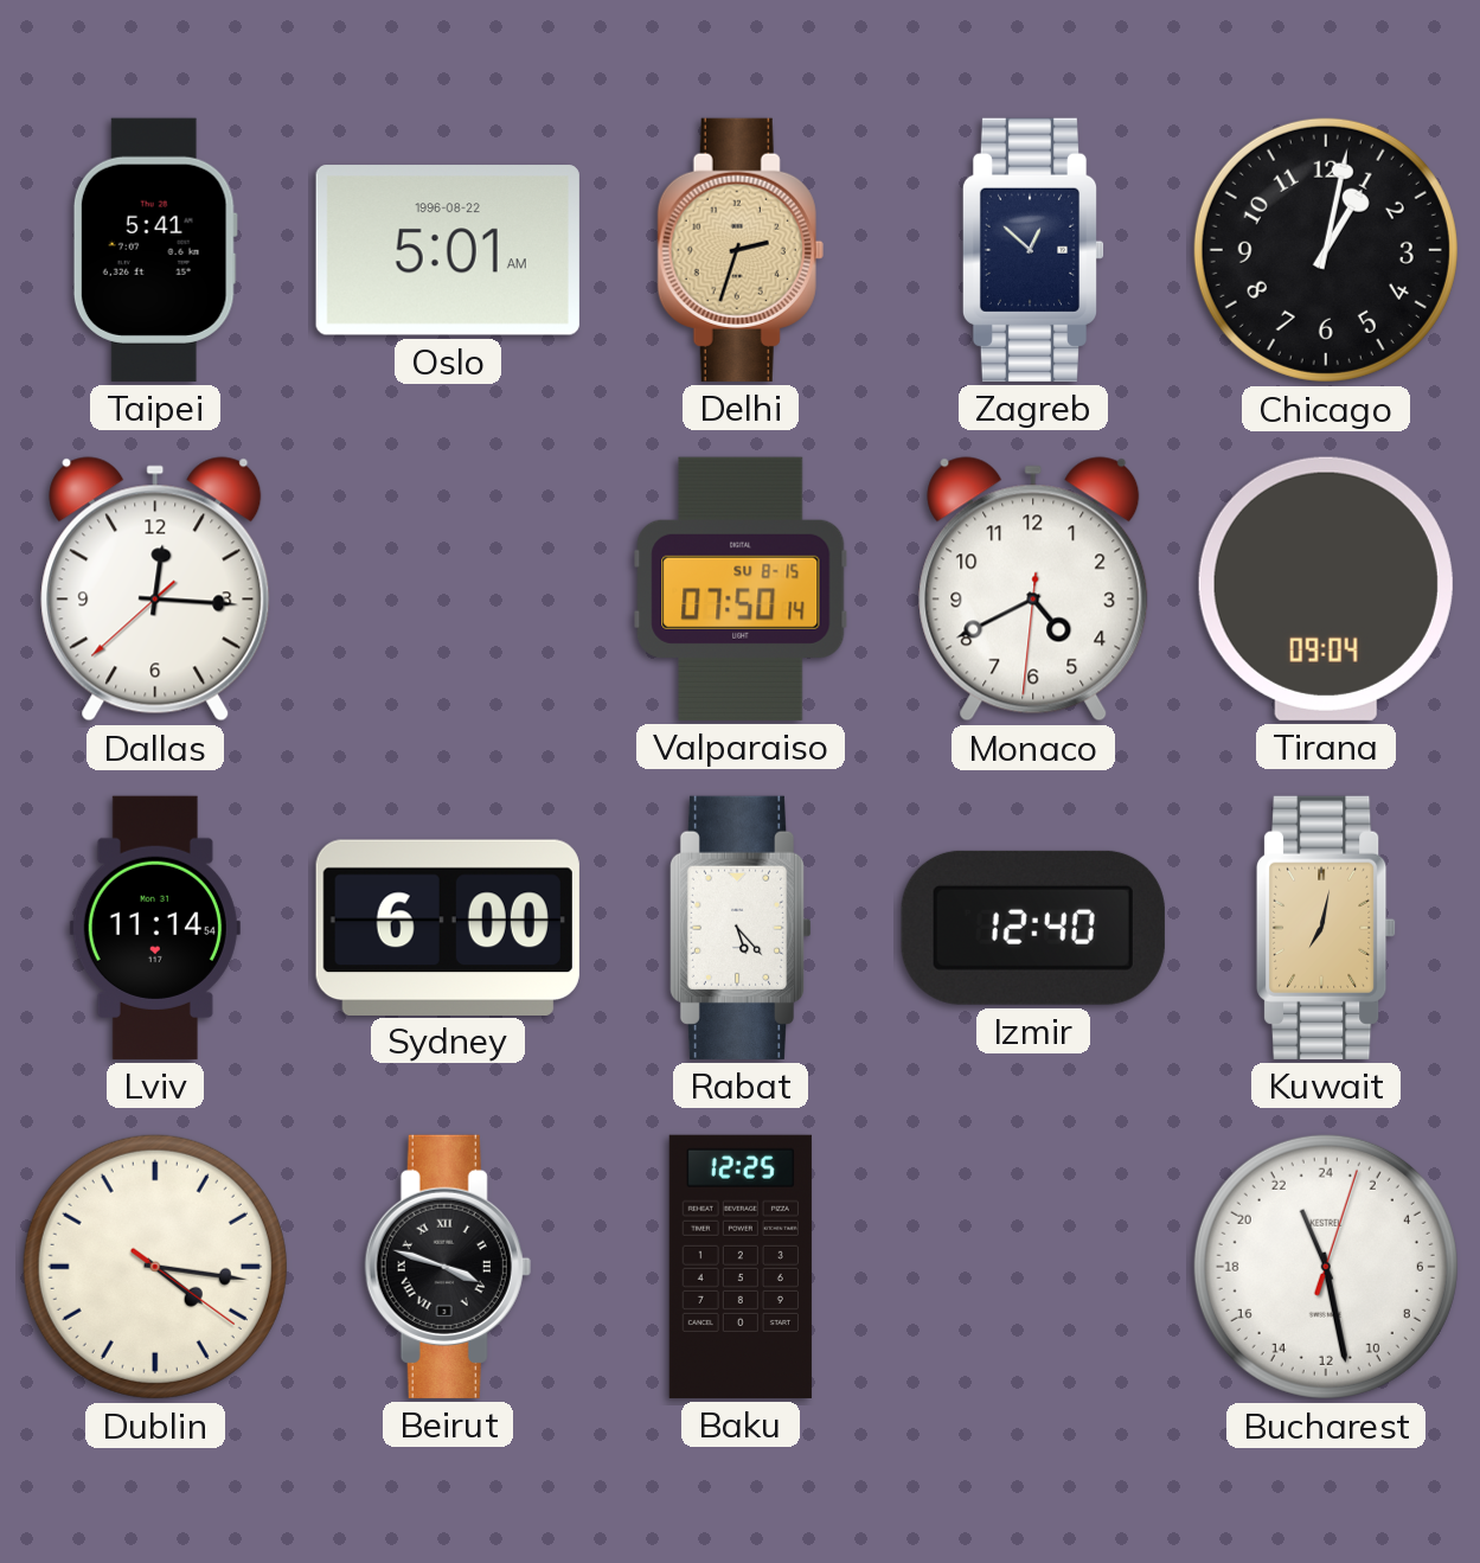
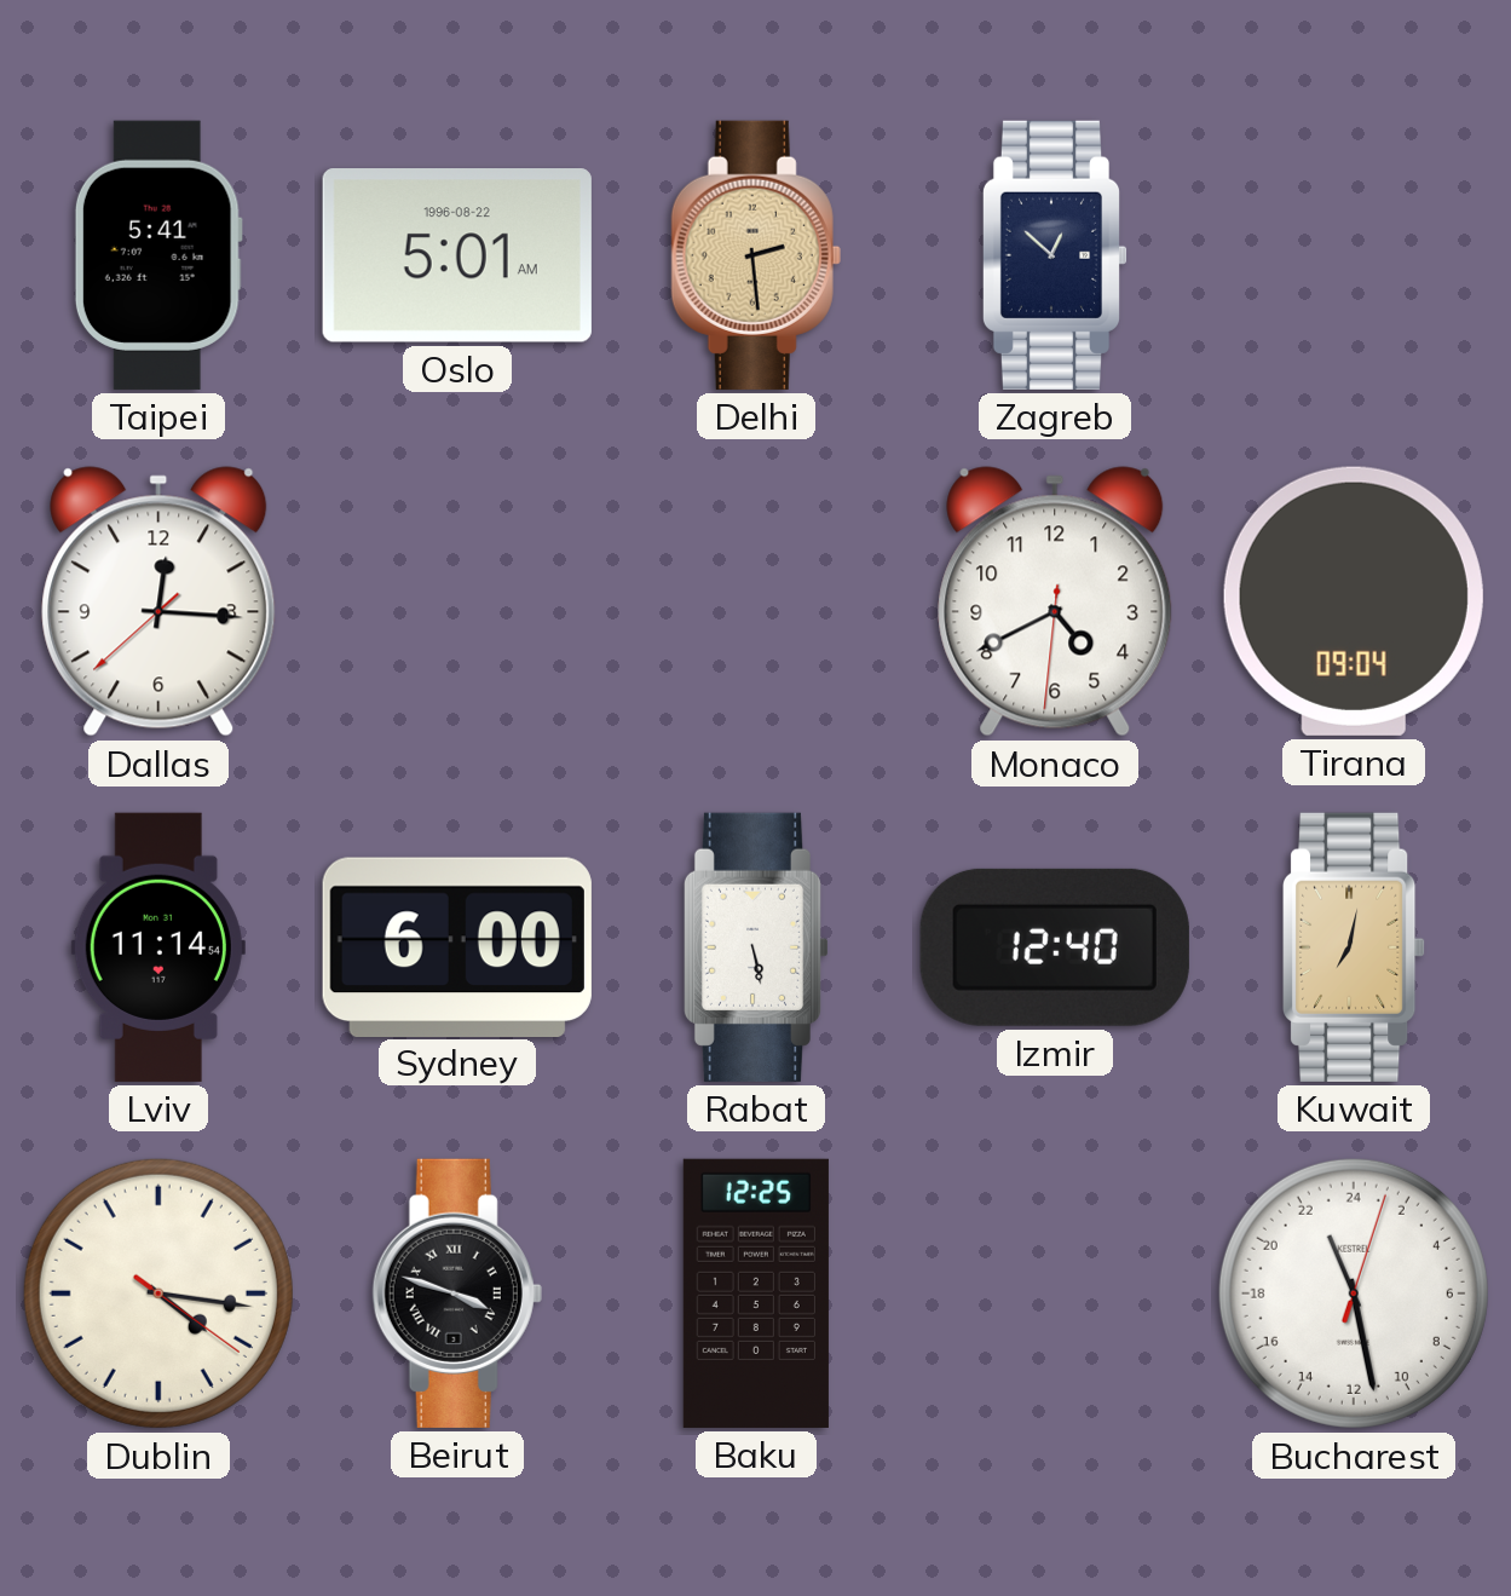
Delhi: 2:33 -> 2:29
Chicago: 1:02 -> none
Valparaiso: 07:50 -> none
Rabat: 5:23 -> 5:28
